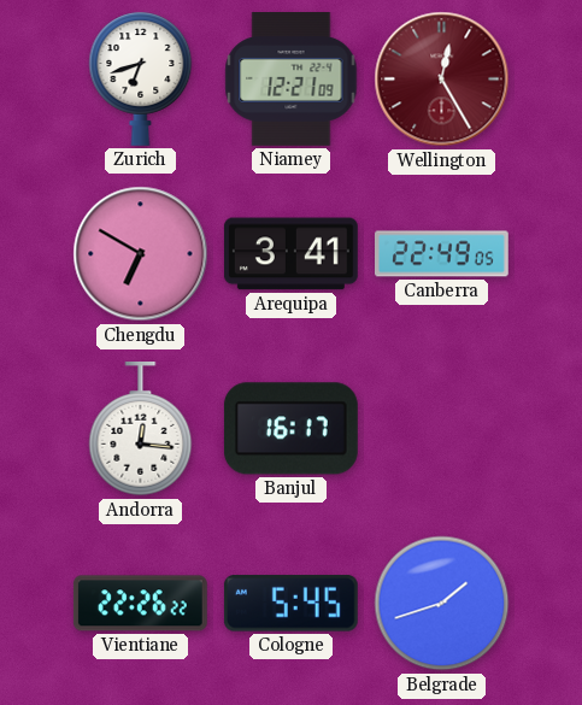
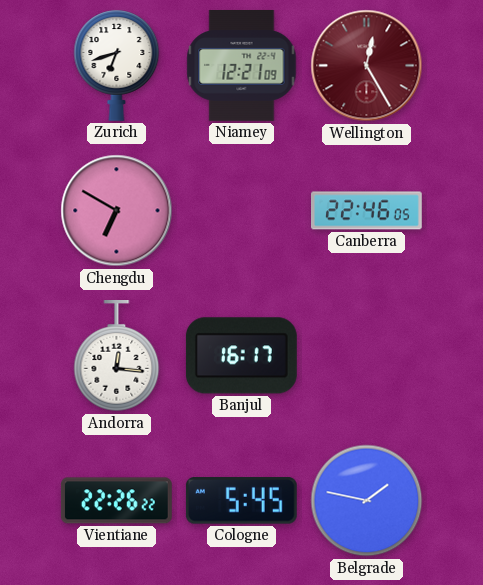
Arequipa: 3:41 -> none
Canberra: 22:49 -> 22:46
Belgrade: 1:42 -> 1:47
